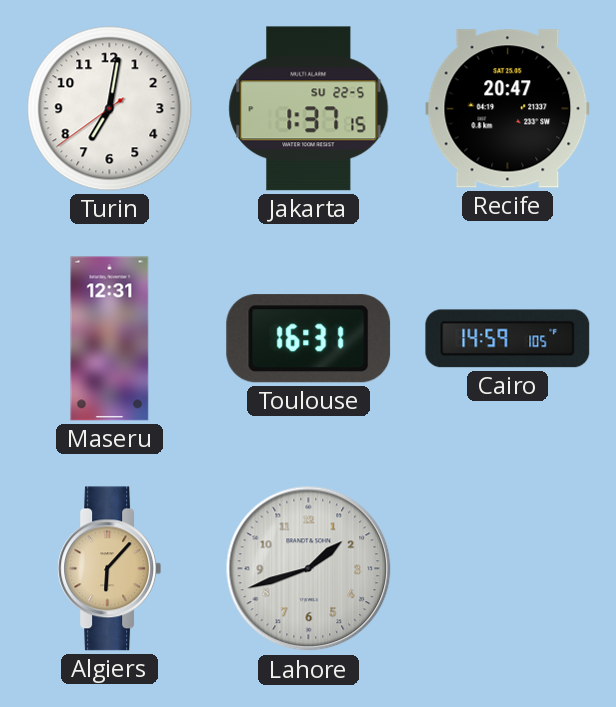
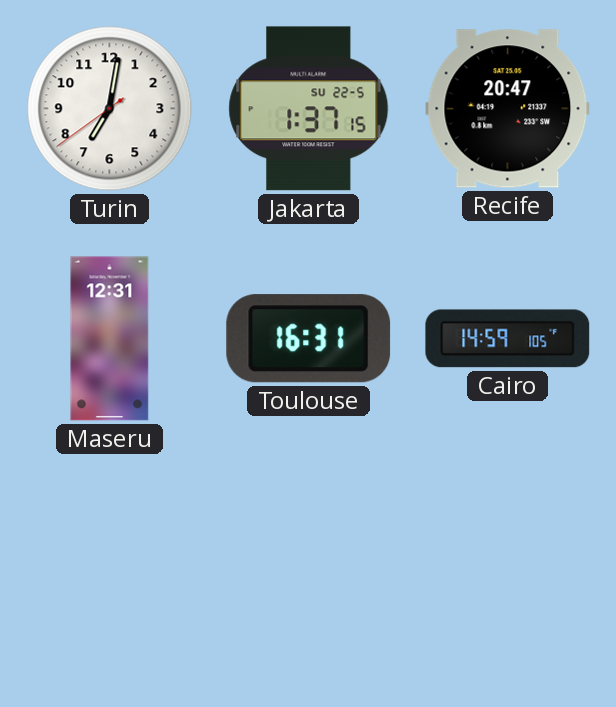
Algiers: 6:07 -> none
Lahore: 1:42 -> none
